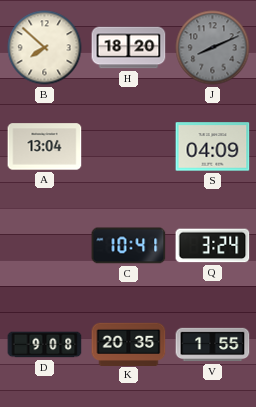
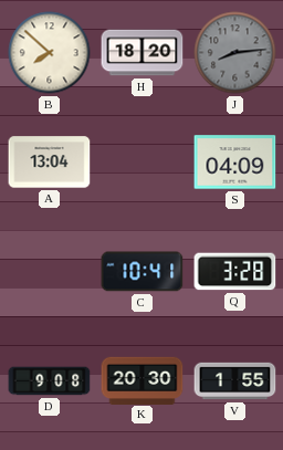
J: 8:11 -> 8:14
Q: 3:24 -> 3:28
K: 20:35 -> 20:30
